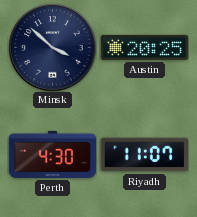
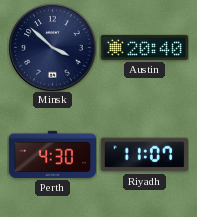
Austin: 20:25 -> 20:40
